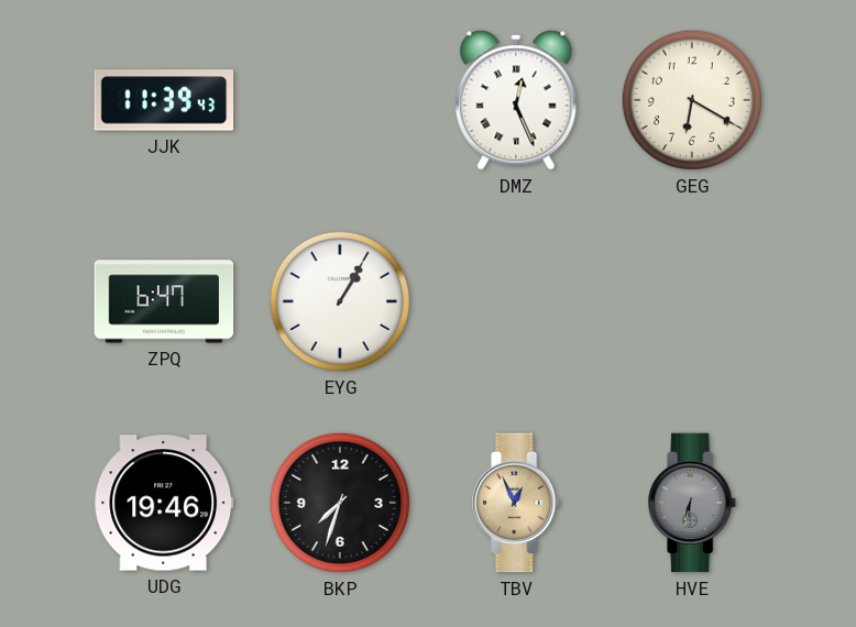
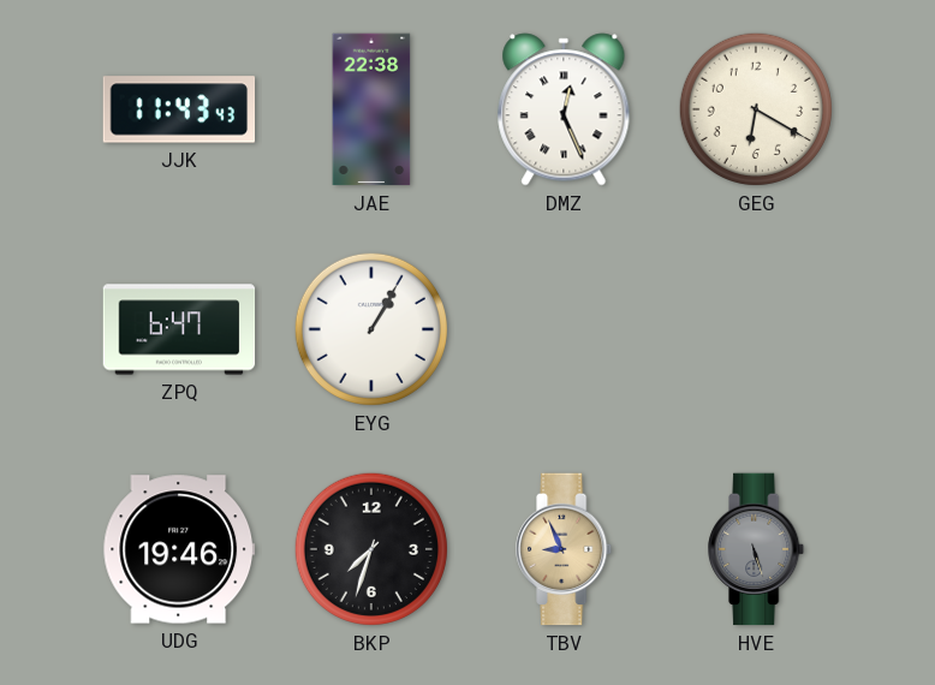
JJK: 11:39 -> 11:43
JAE: none -> 22:38
TBV: 12:56 -> 8:56
HVE: 6:32 -> 5:27
